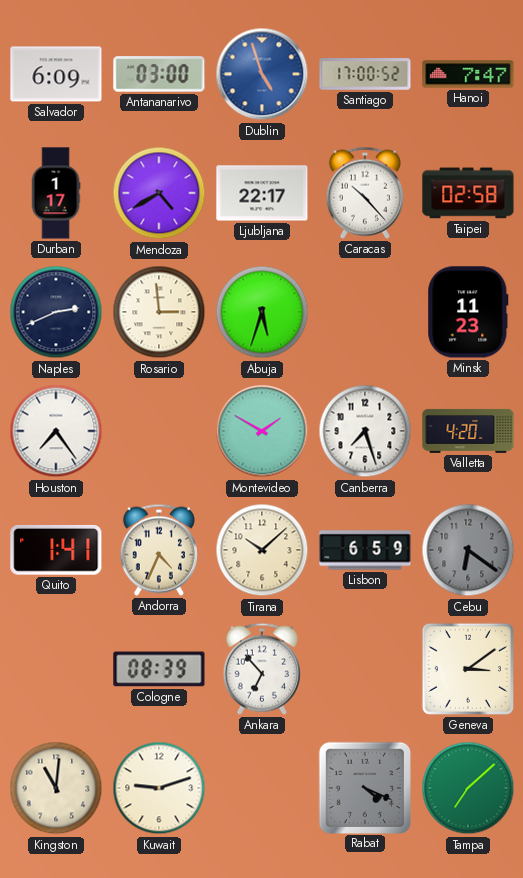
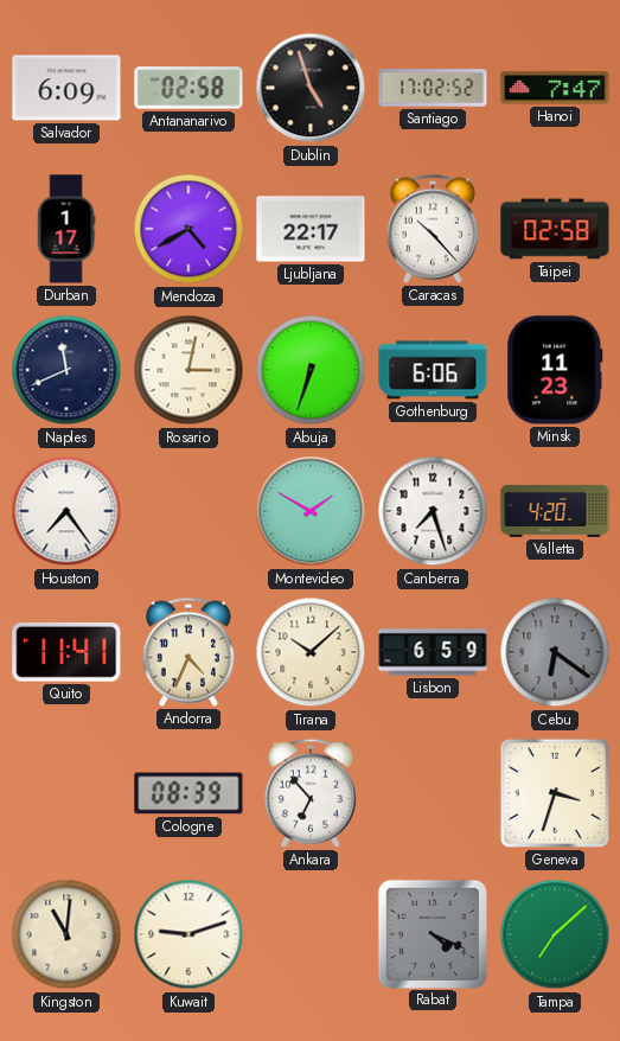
Antananarivo: 03:00 -> 02:58
Dublin dial: blue -> black
Santiago: 17:00 -> 17:02
Naples: 2:41 -> 11:41
Rosario: 2:59 -> 3:02
Abuja: 5:33 -> 6:33
Gothenburg: none -> 6:06
Quito: 1:41 -> 11:41
Geneva: 3:09 -> 3:33
